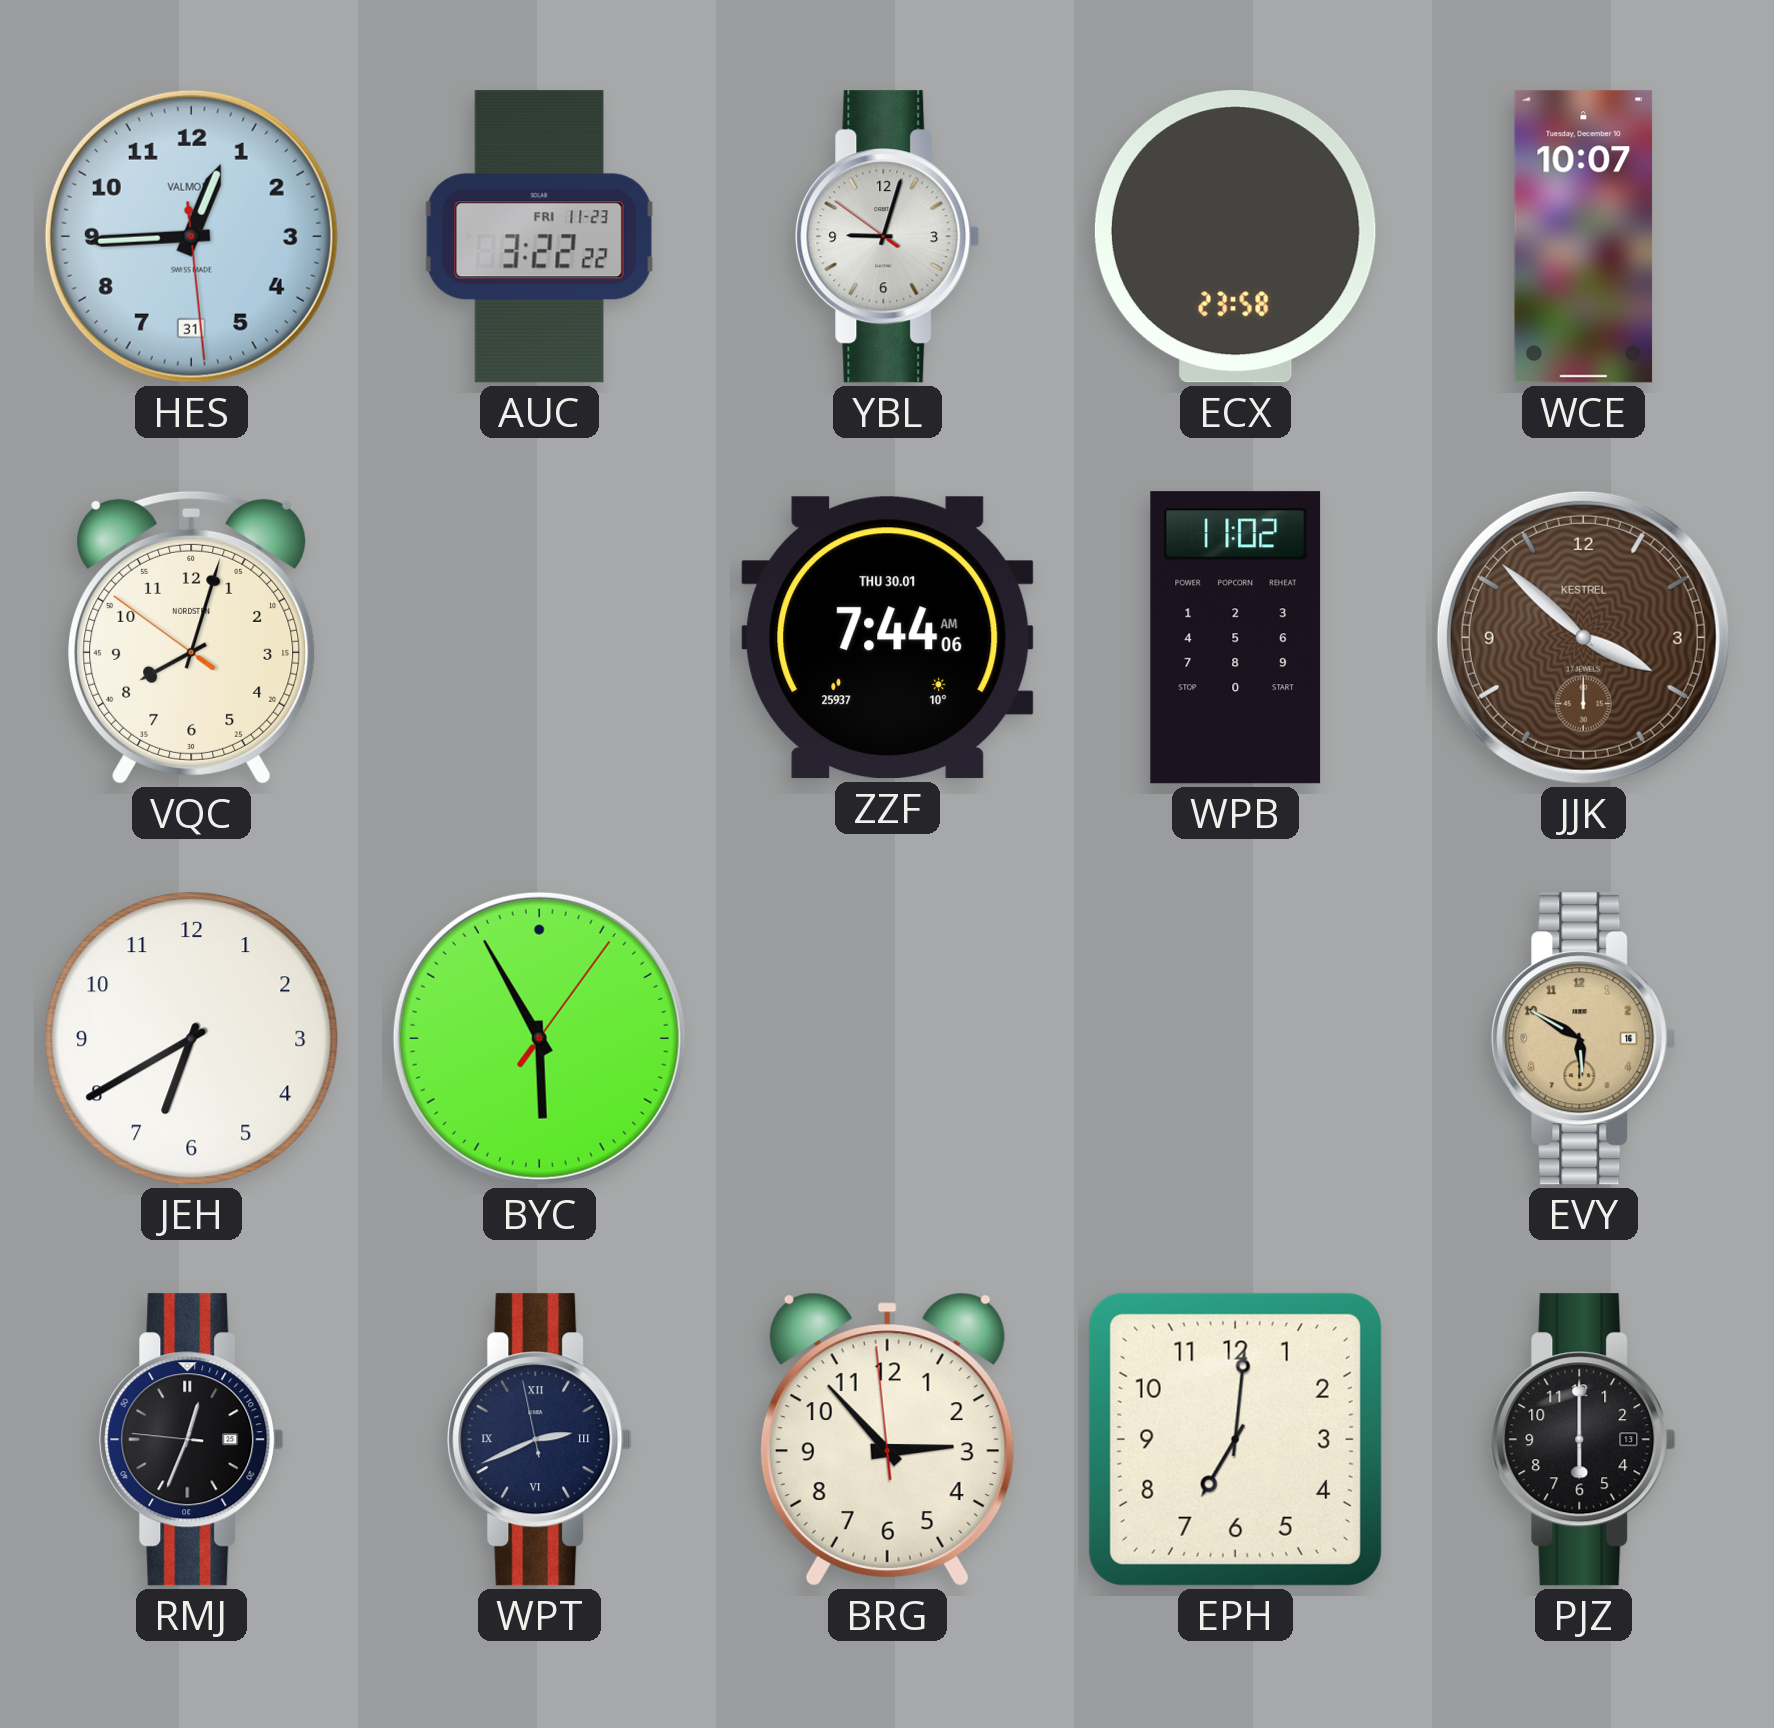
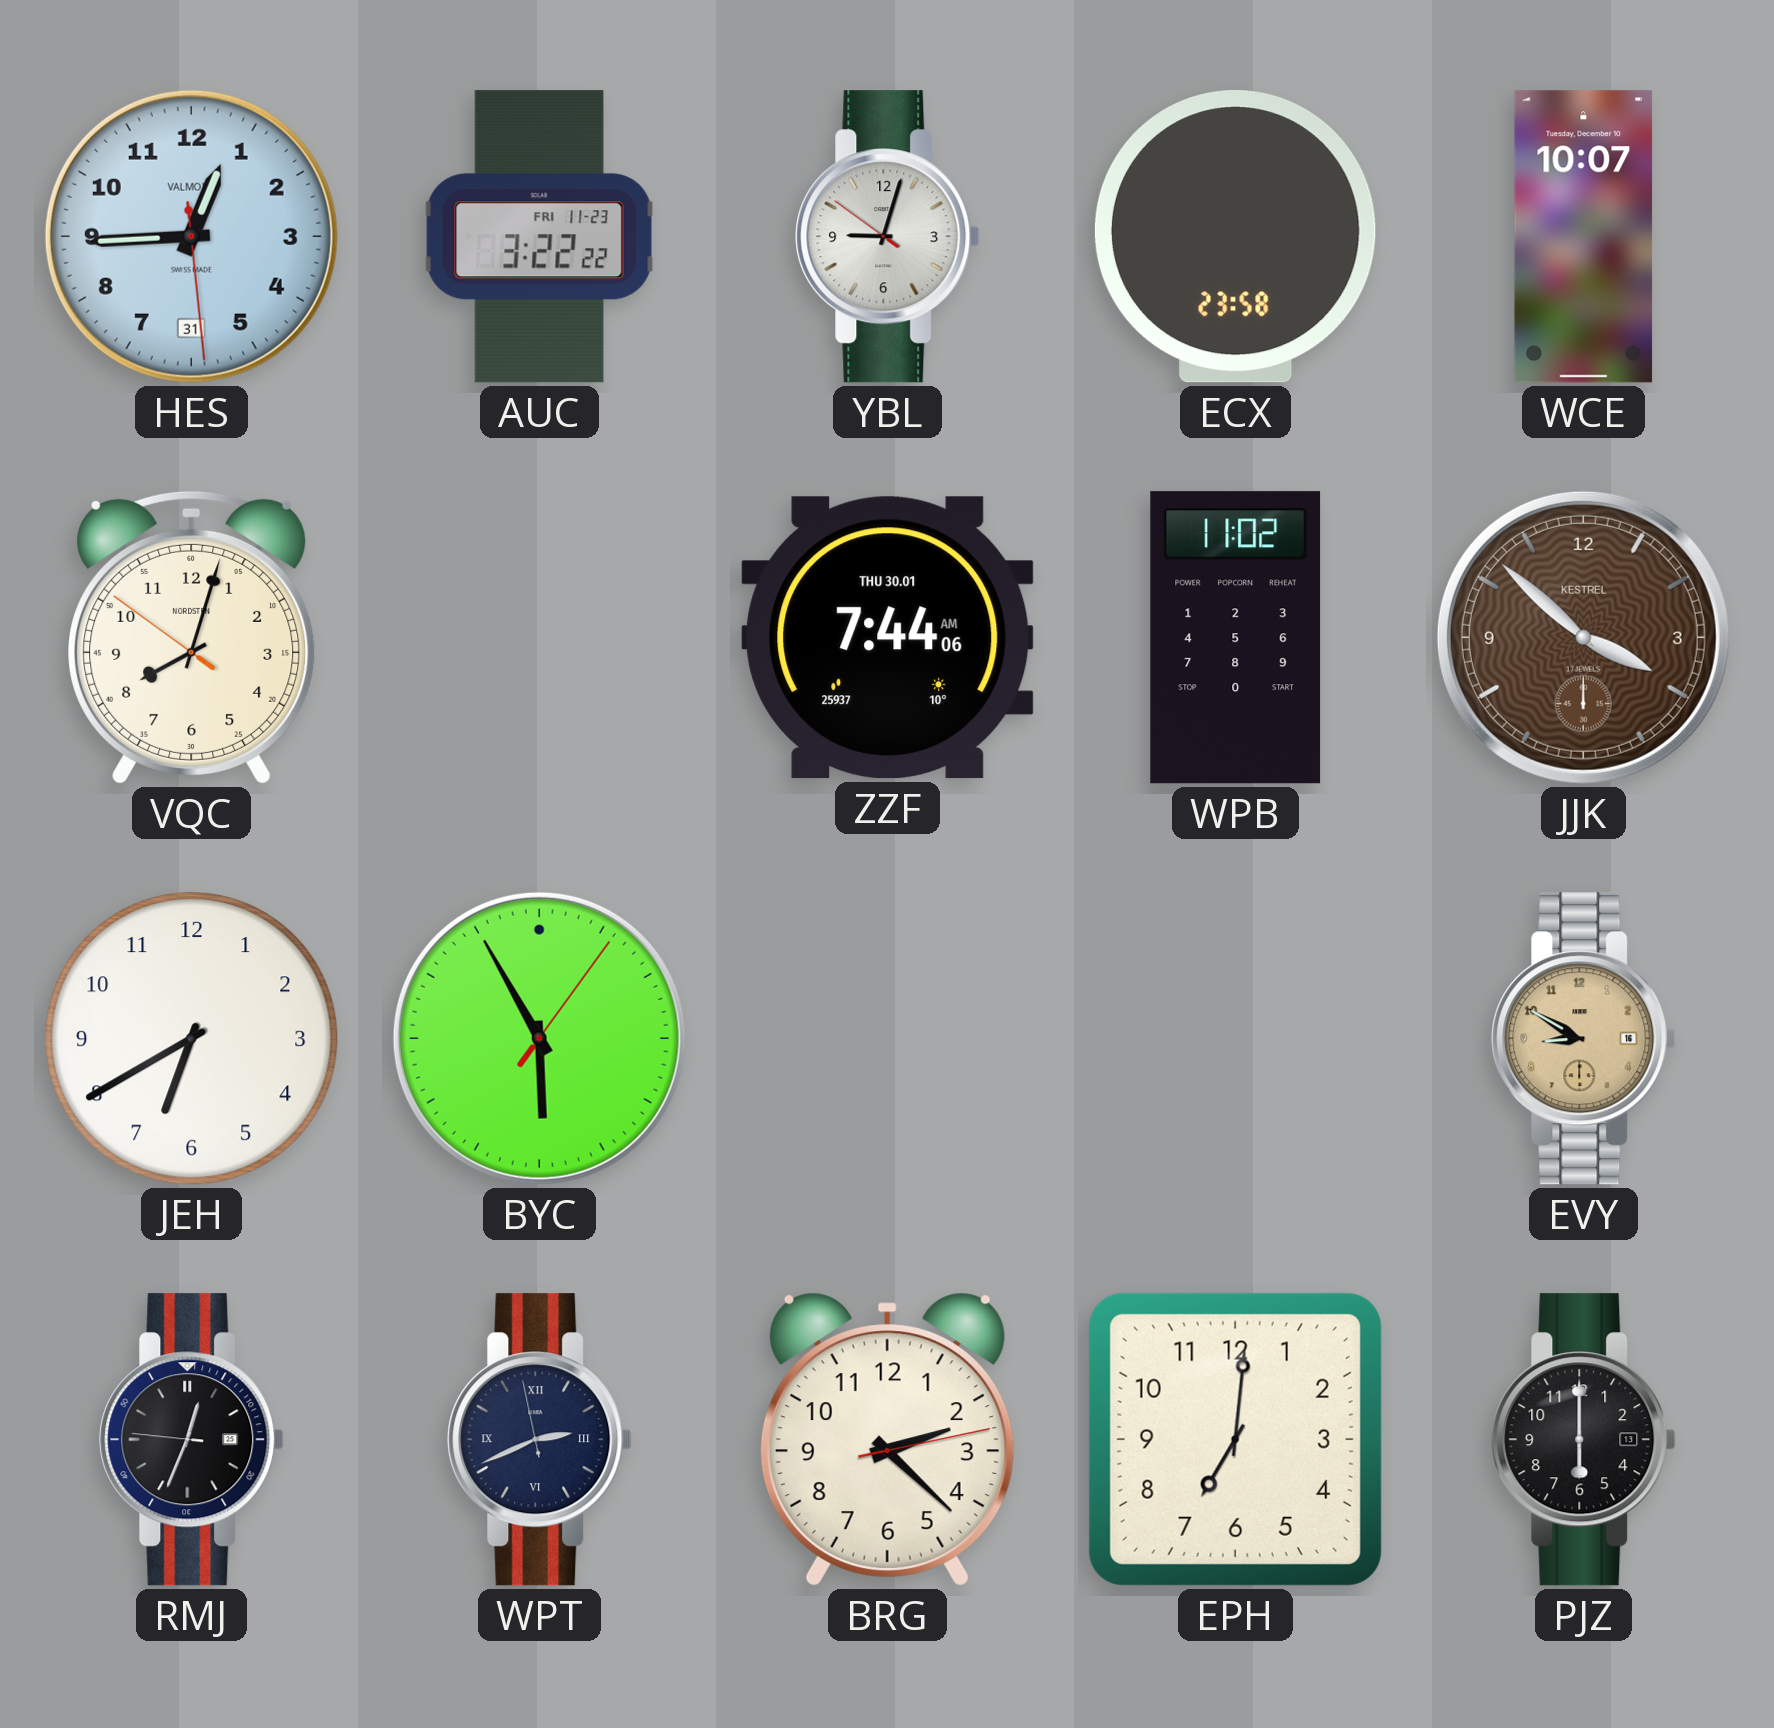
EVY: 5:50 -> 8:50
BRG: 2:52 -> 2:22
